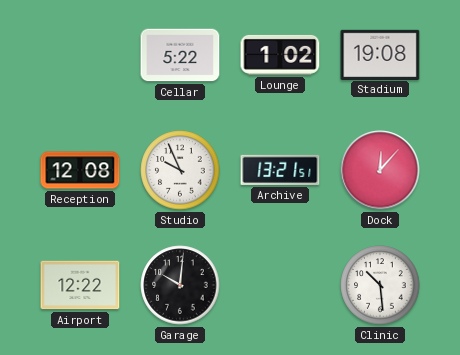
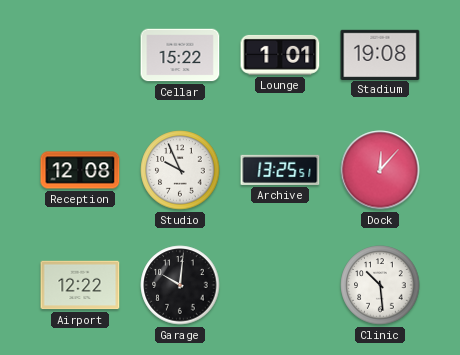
Cellar: 5:22 -> 15:22
Lounge: 1:02 -> 1:01
Archive: 13:21 -> 13:25
